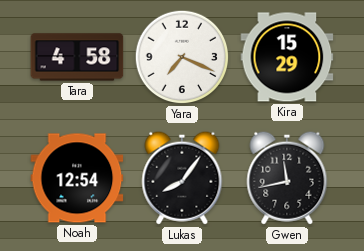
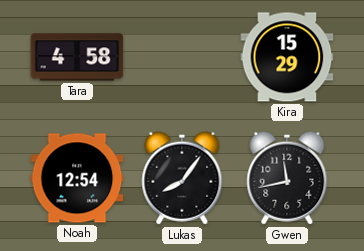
Yara: 7:19 -> none
